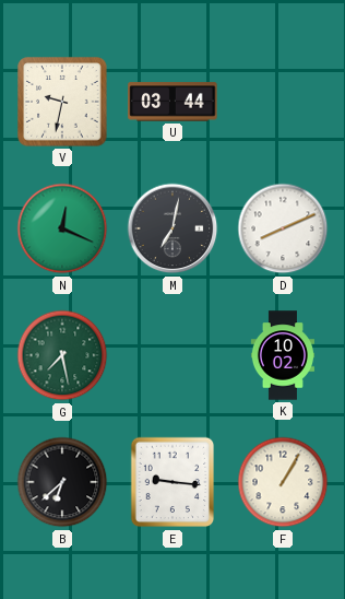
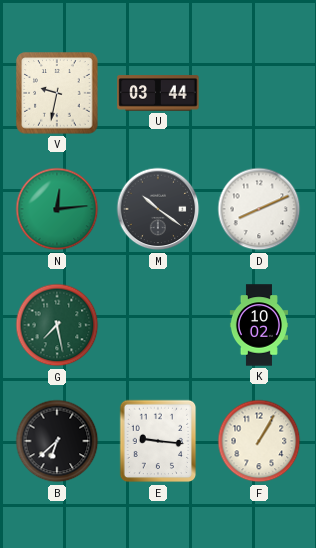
N: 12:19 -> 12:14
M: 7:02 -> 10:21
